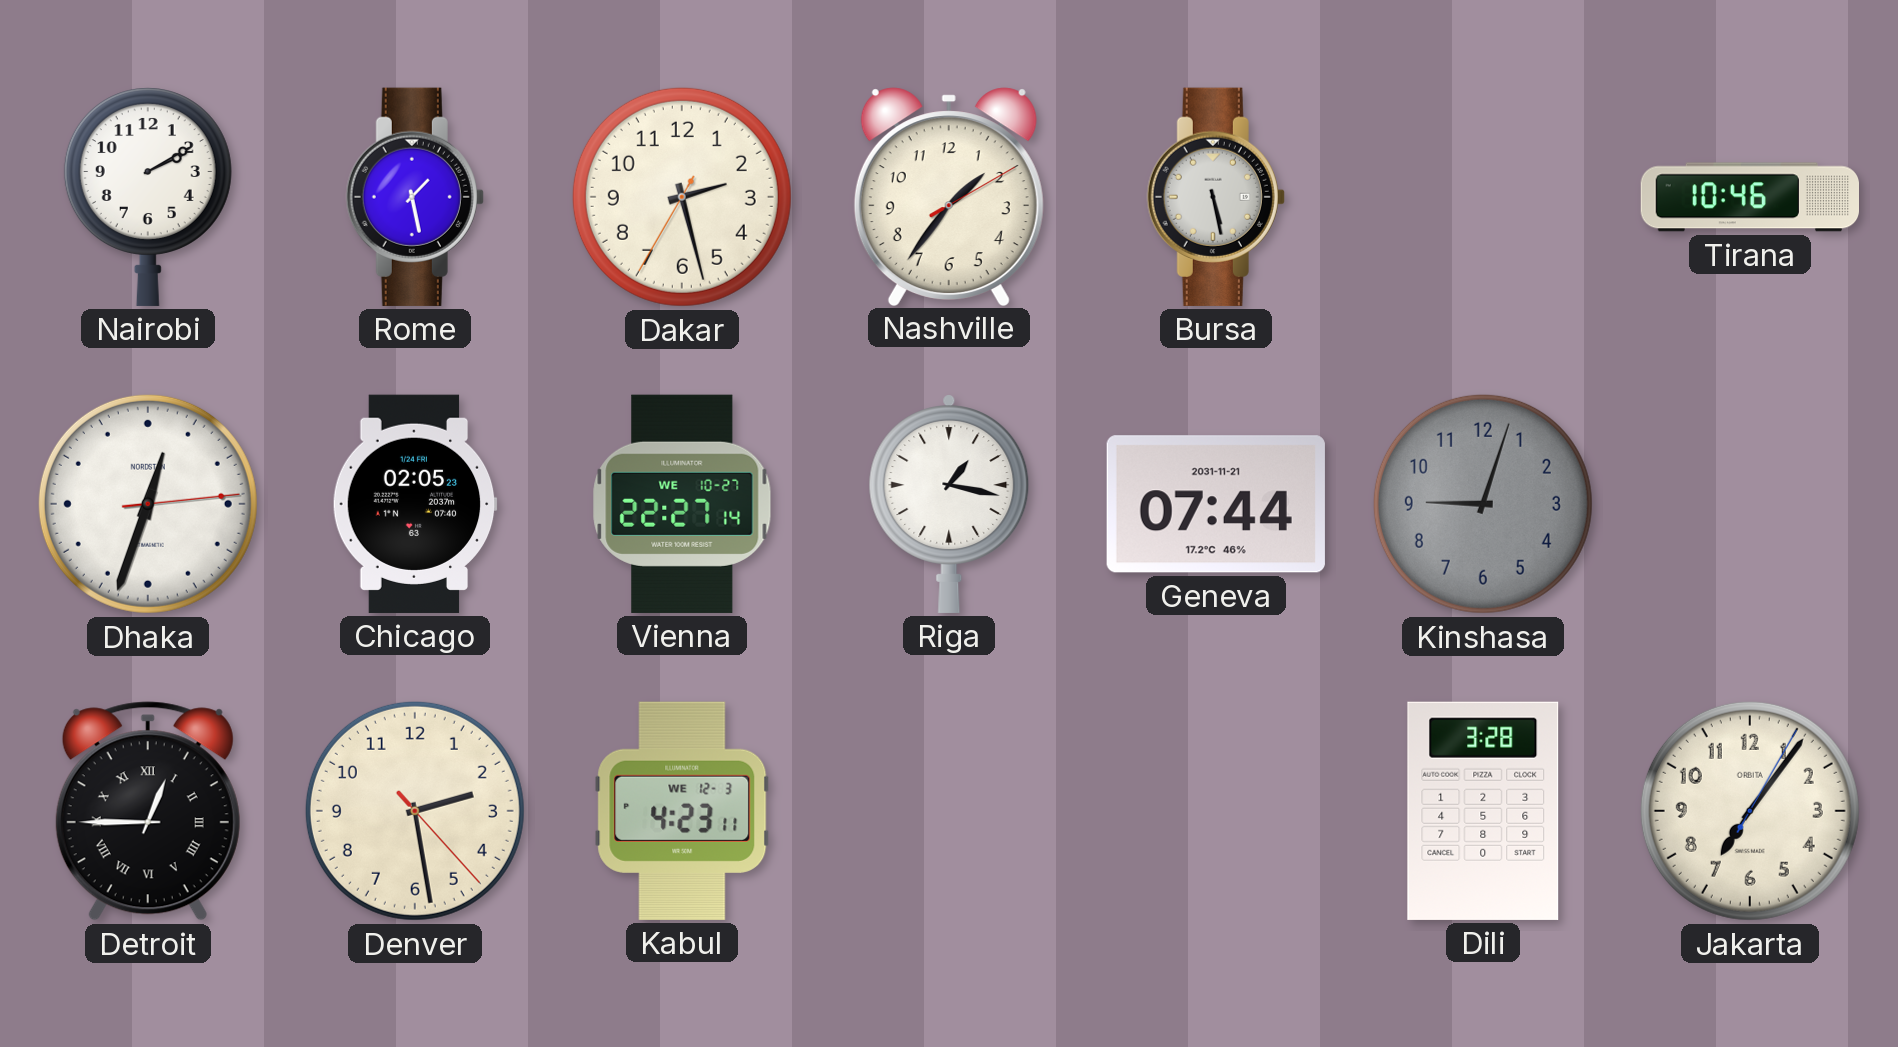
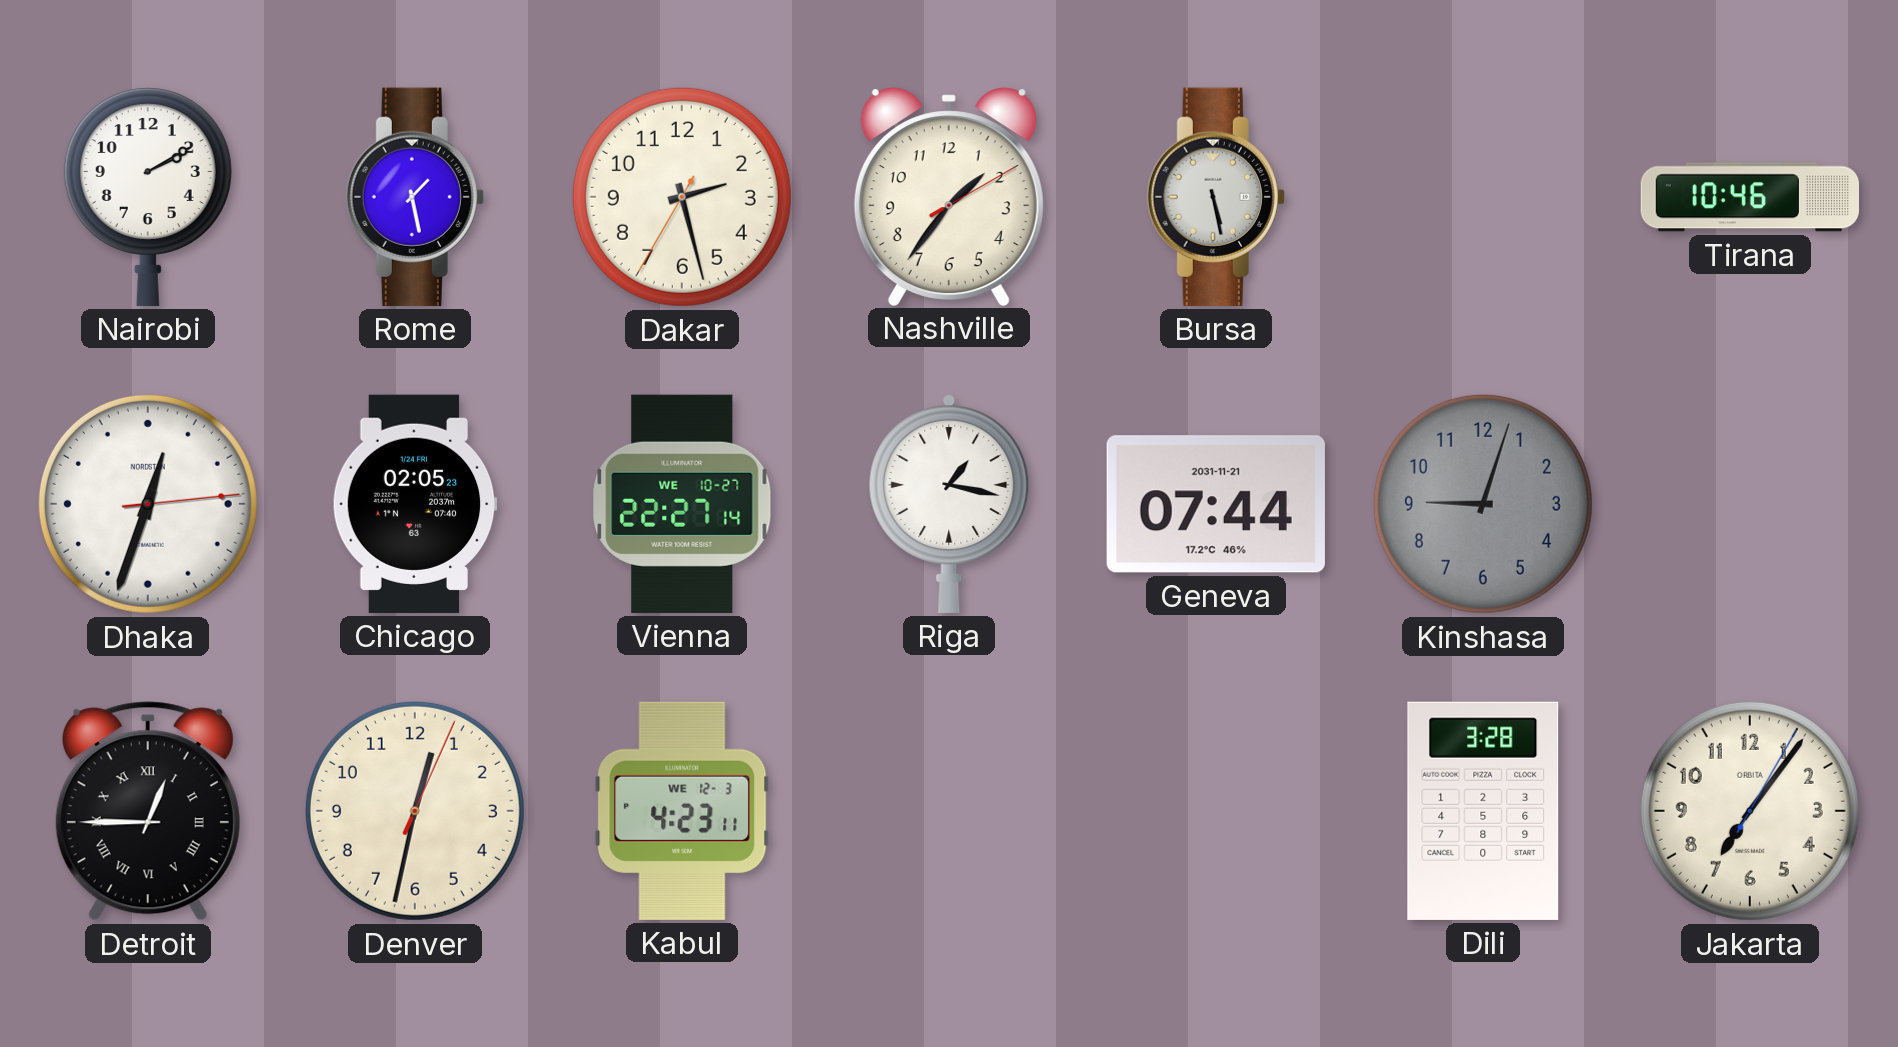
Denver: 2:28 -> 12:32
